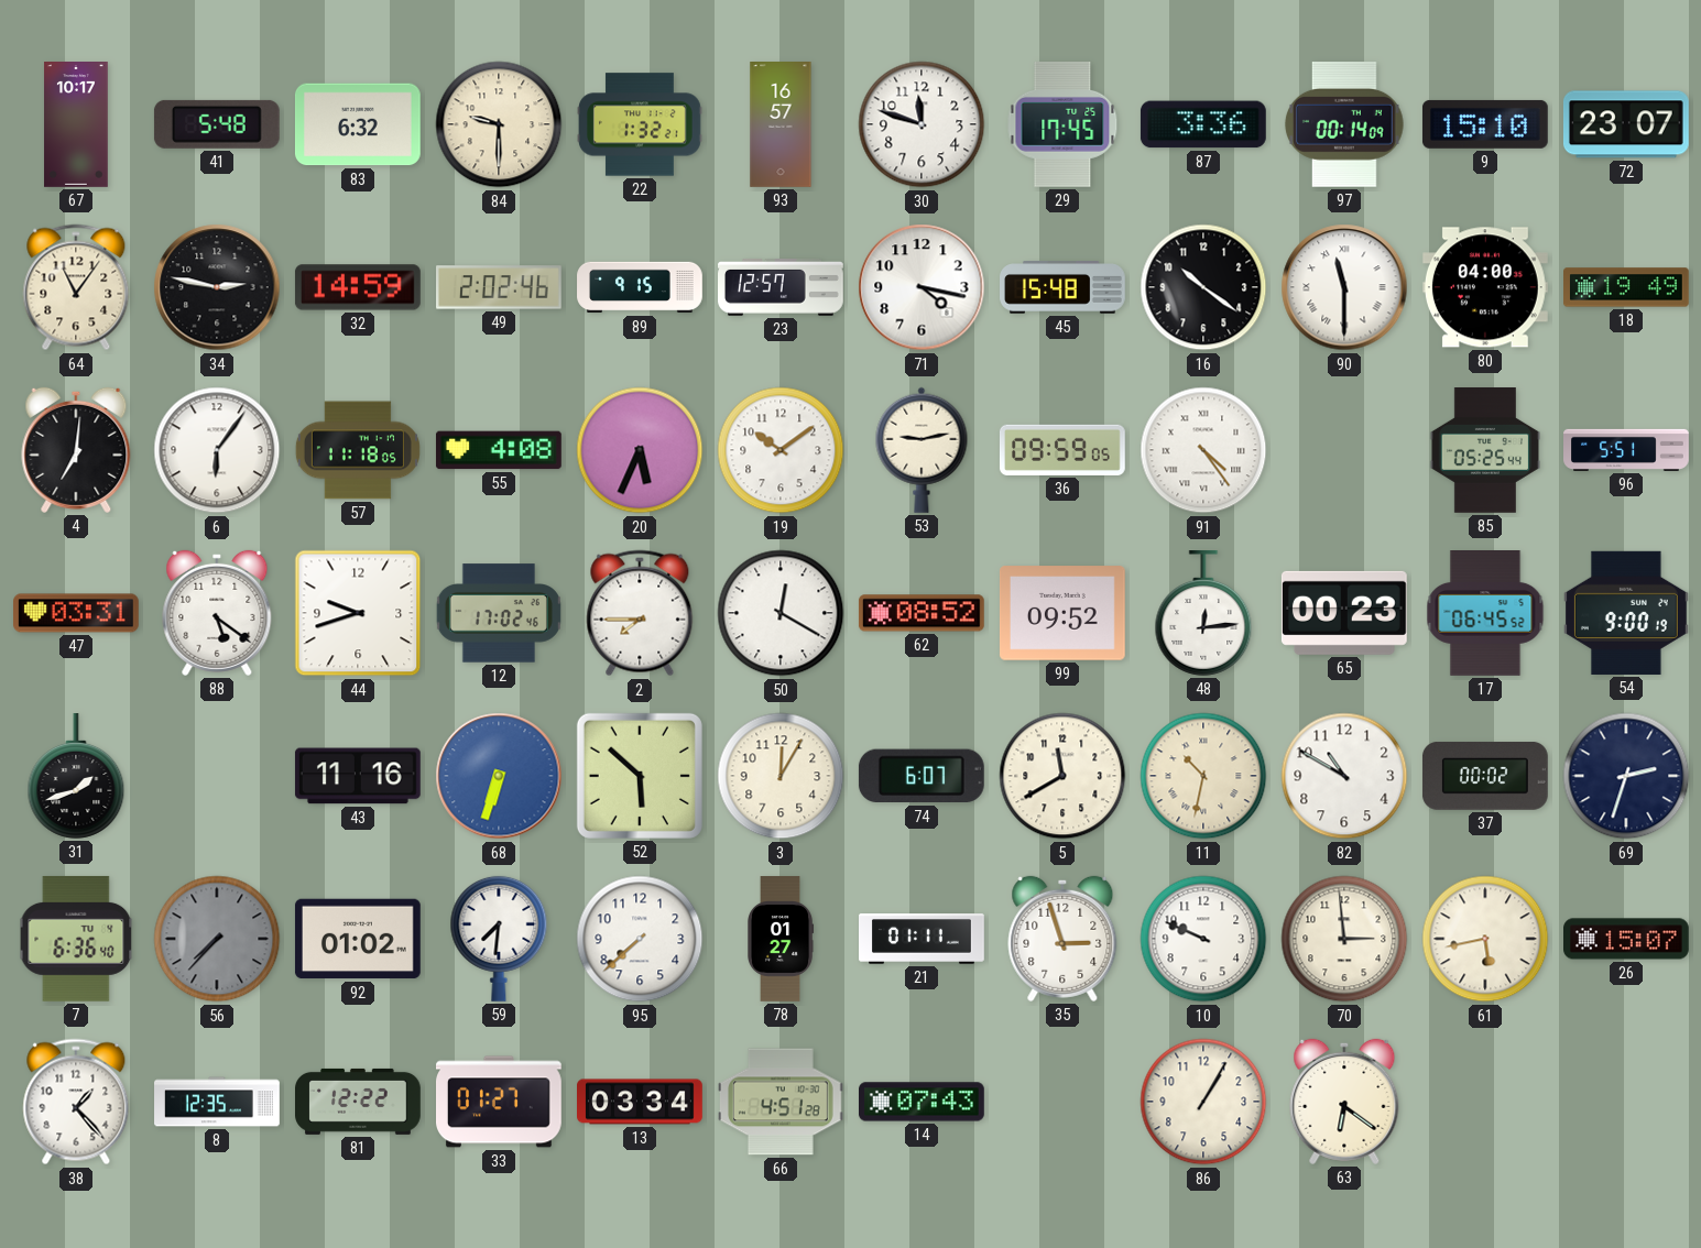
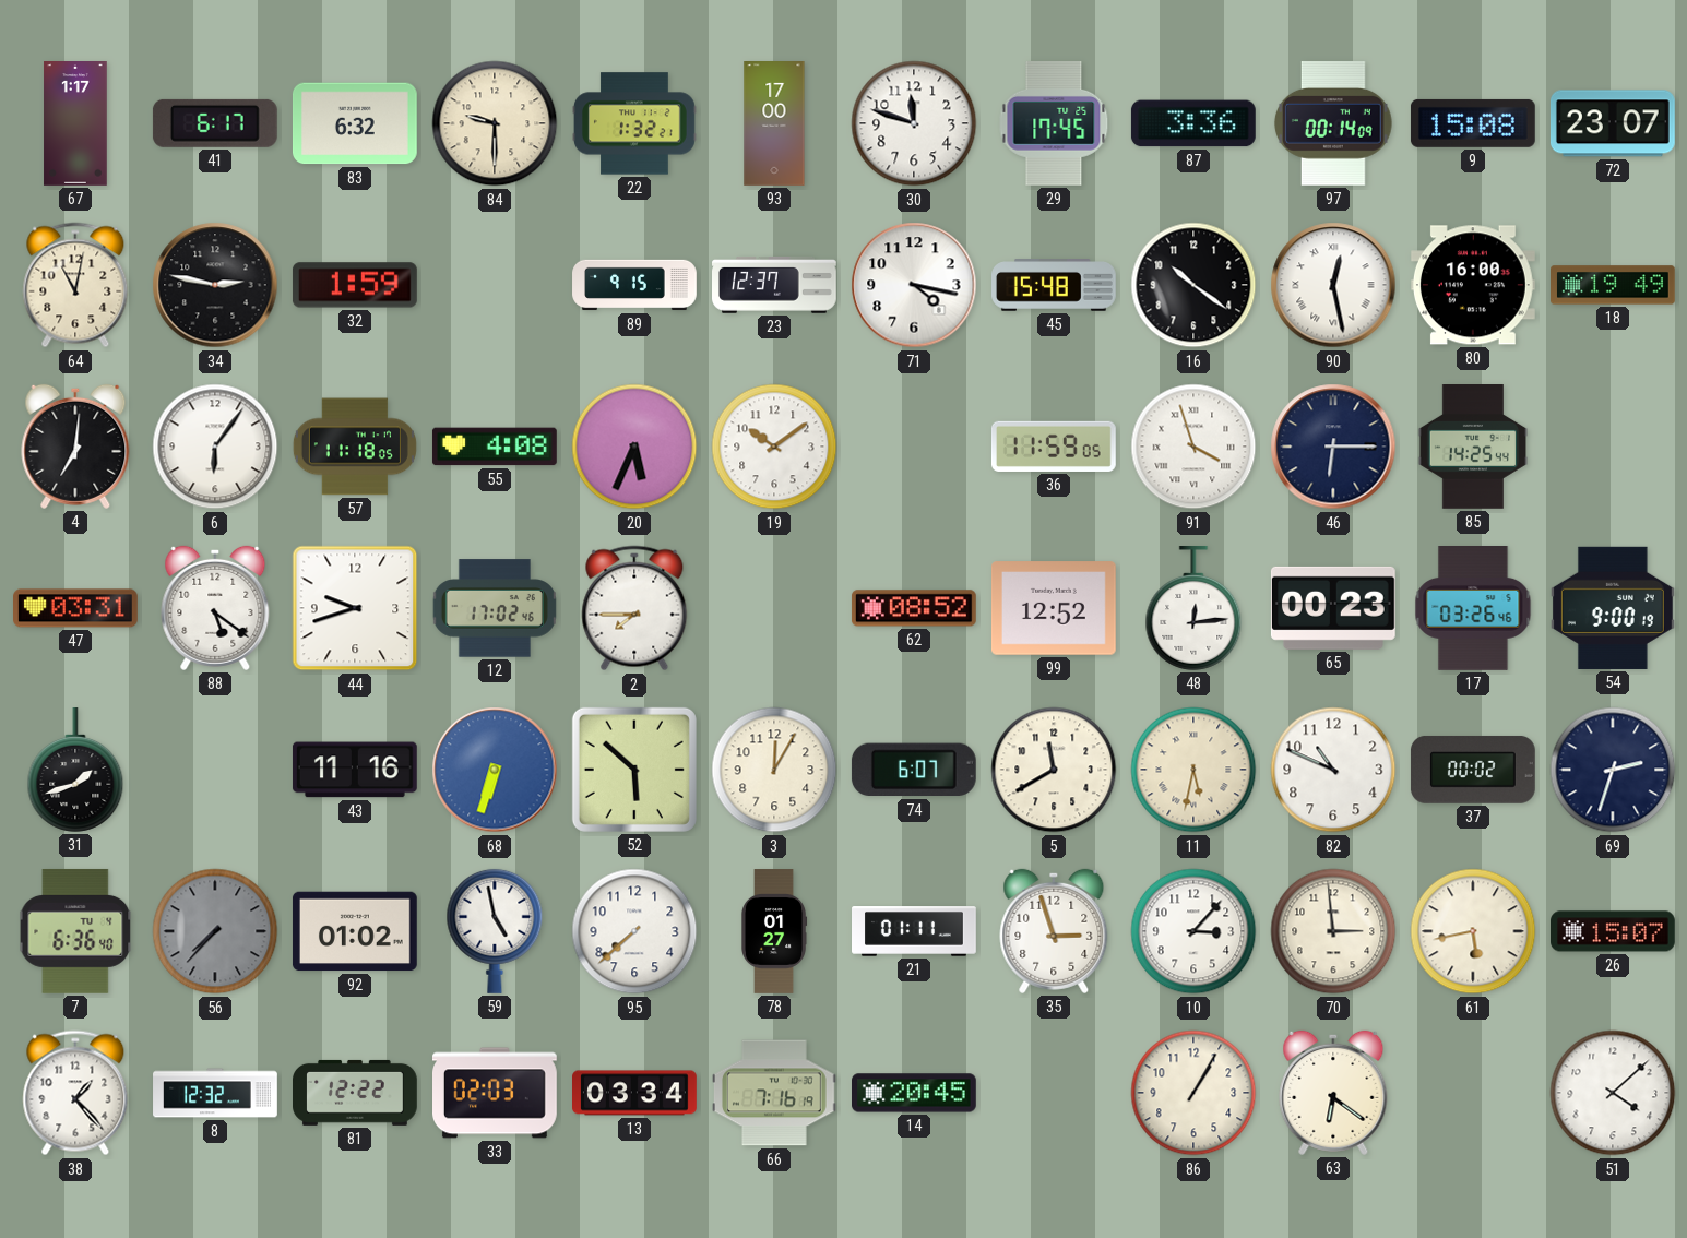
67: 10:17 -> 1:17
41: 5:48 -> 6:17
93: 16:57 -> 17:00
9: 15:10 -> 15:08
64: 11:06 -> 11:02
32: 14:59 -> 1:59
49: 2:02 -> none
23: 12:57 -> 12:37
90: 11:30 -> 12:28
80: 04:00 -> 16:00
53: 9:13 -> none
36: 09:59 -> 11:59
91: 4:24 -> 3:57
46: none -> 6:15
85: 05:25 -> 14:25
96: 5:51 -> none
50: 12:20 -> none
99: 09:52 -> 12:52
17: 06:45 -> 03:26
11: 10:32 -> 5:32
82: 10:50 -> 10:49
59: 7:31 -> 4:58
10: 9:49 -> 3:07
8: 12:35 -> 12:32
33: 01:27 -> 02:03
66: 4:51 -> 7:16
14: 07:43 -> 20:45
51: none -> 4:08
